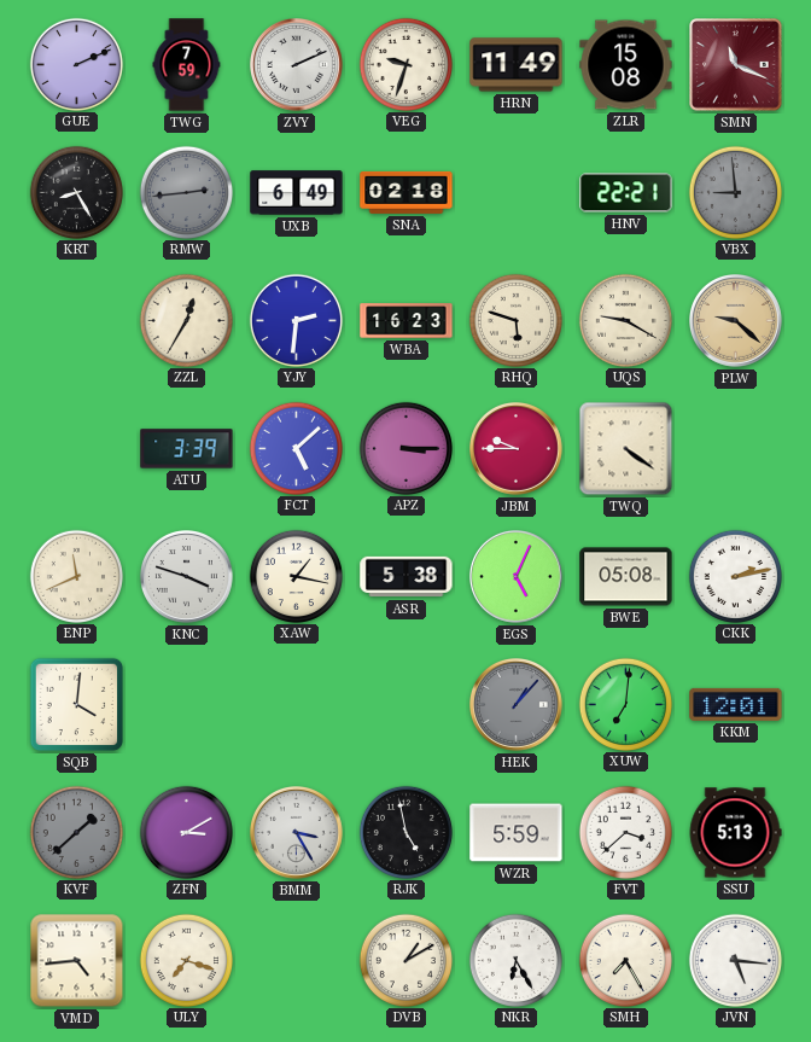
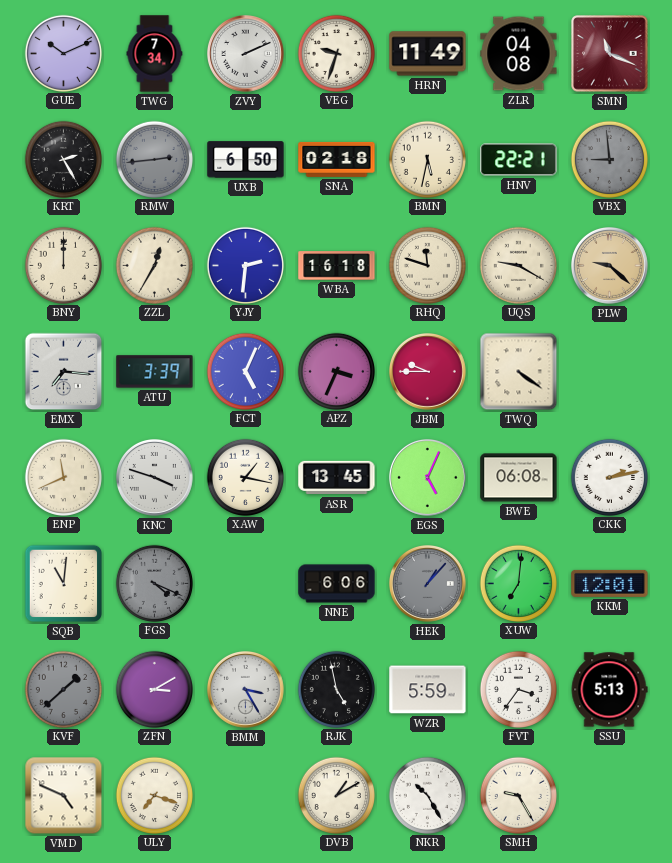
GUE: 2:11 -> 10:11
TWG: 7:59 -> 7:34
ZLR: 15:08 -> 04:08
KRT: 8:25 -> 2:25
UXB: 6:49 -> 6:50
BMN: none -> 5:32
BNY: none -> 12:00
WBA: 16:23 -> 16:18
RHQ: 5:48 -> 11:48
EMX: none -> 7:16
FCT: 5:08 -> 5:04
APZ: 3:15 -> 3:34
ASR: 5:38 -> 13:45
BWE: 05:08 -> 06:08
SQB: 4:01 -> 11:01
FGS: none -> 4:19
NNE: none -> 6:06
FVT: 3:38 -> 3:36
VMD: 4:44 -> 4:49
NKR: 6:25 -> 10:25
SMH: 7:25 -> 9:25
JVN: 5:16 -> none
